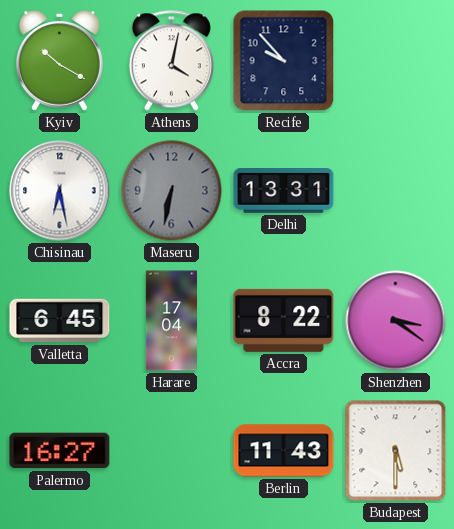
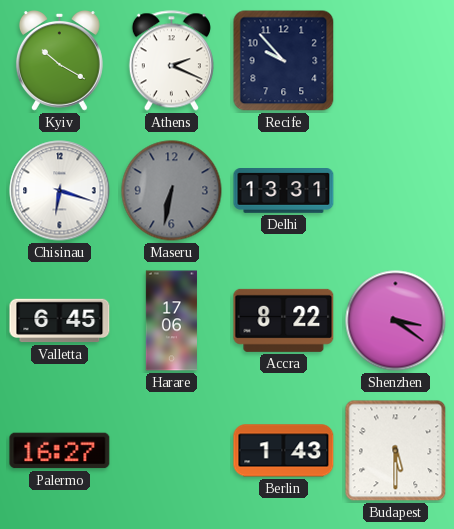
Athens: 4:02 -> 2:19
Chisinau: 6:28 -> 6:18
Harare: 17:04 -> 17:06
Berlin: 11:43 -> 1:43
